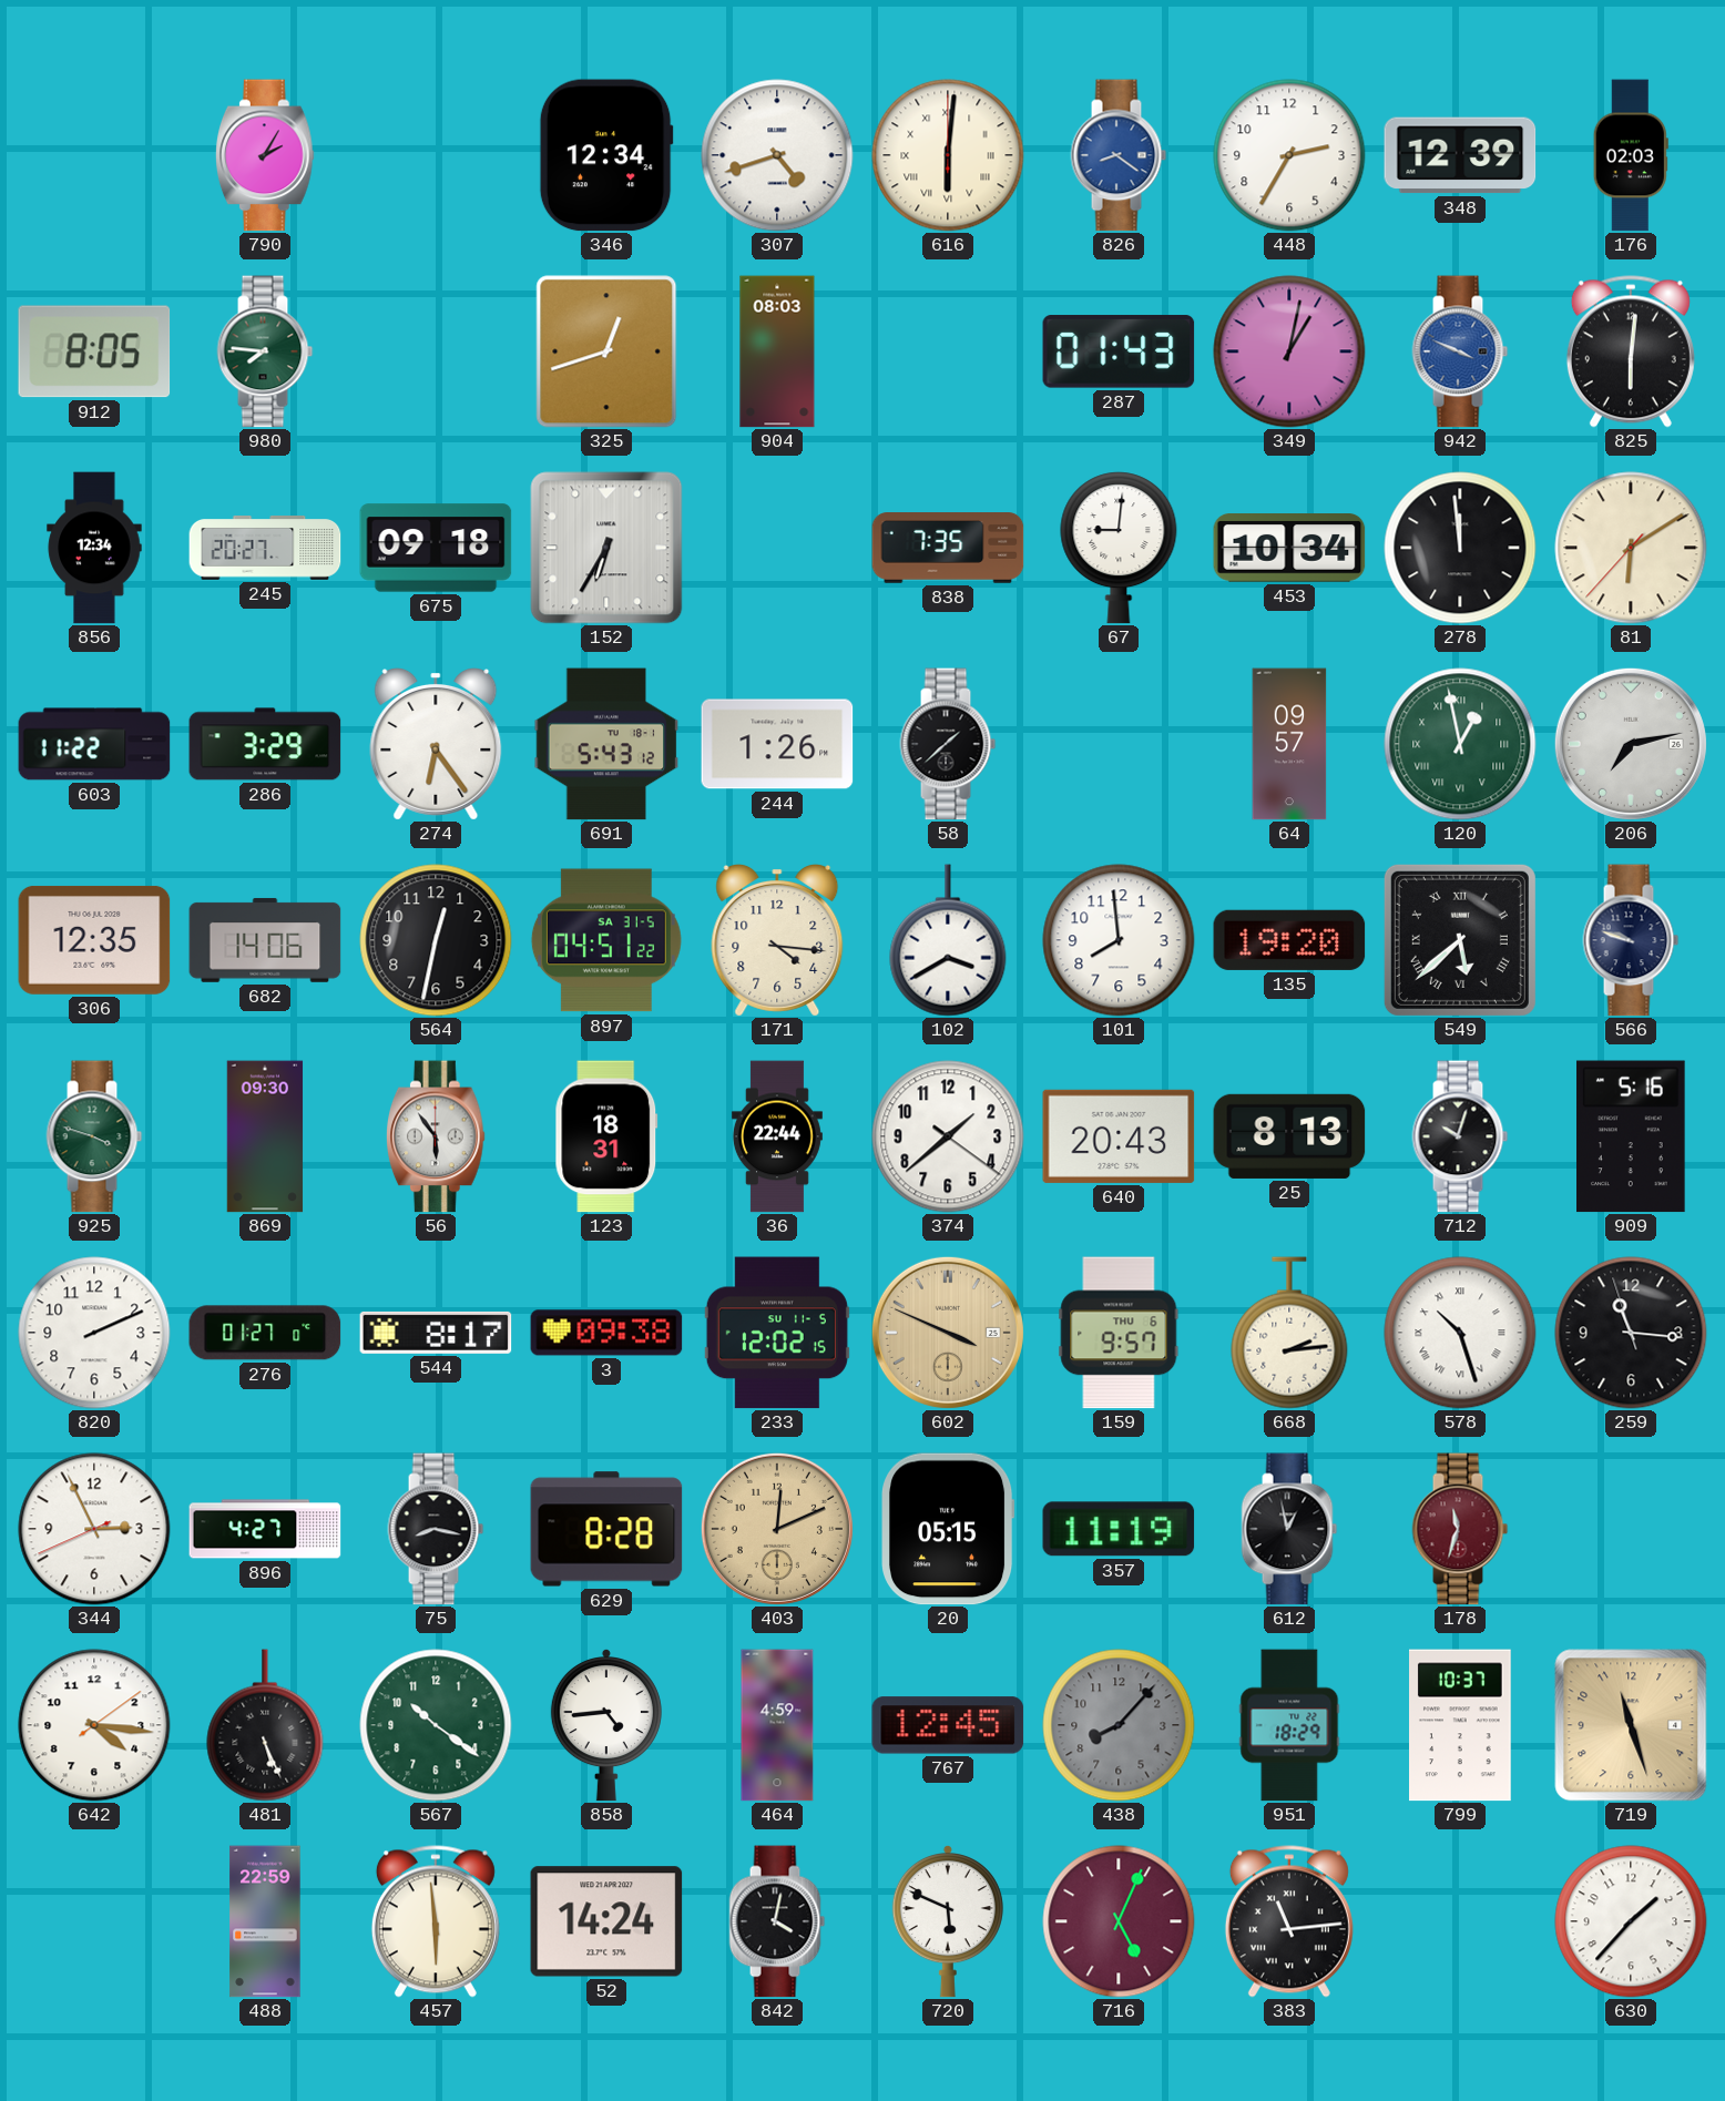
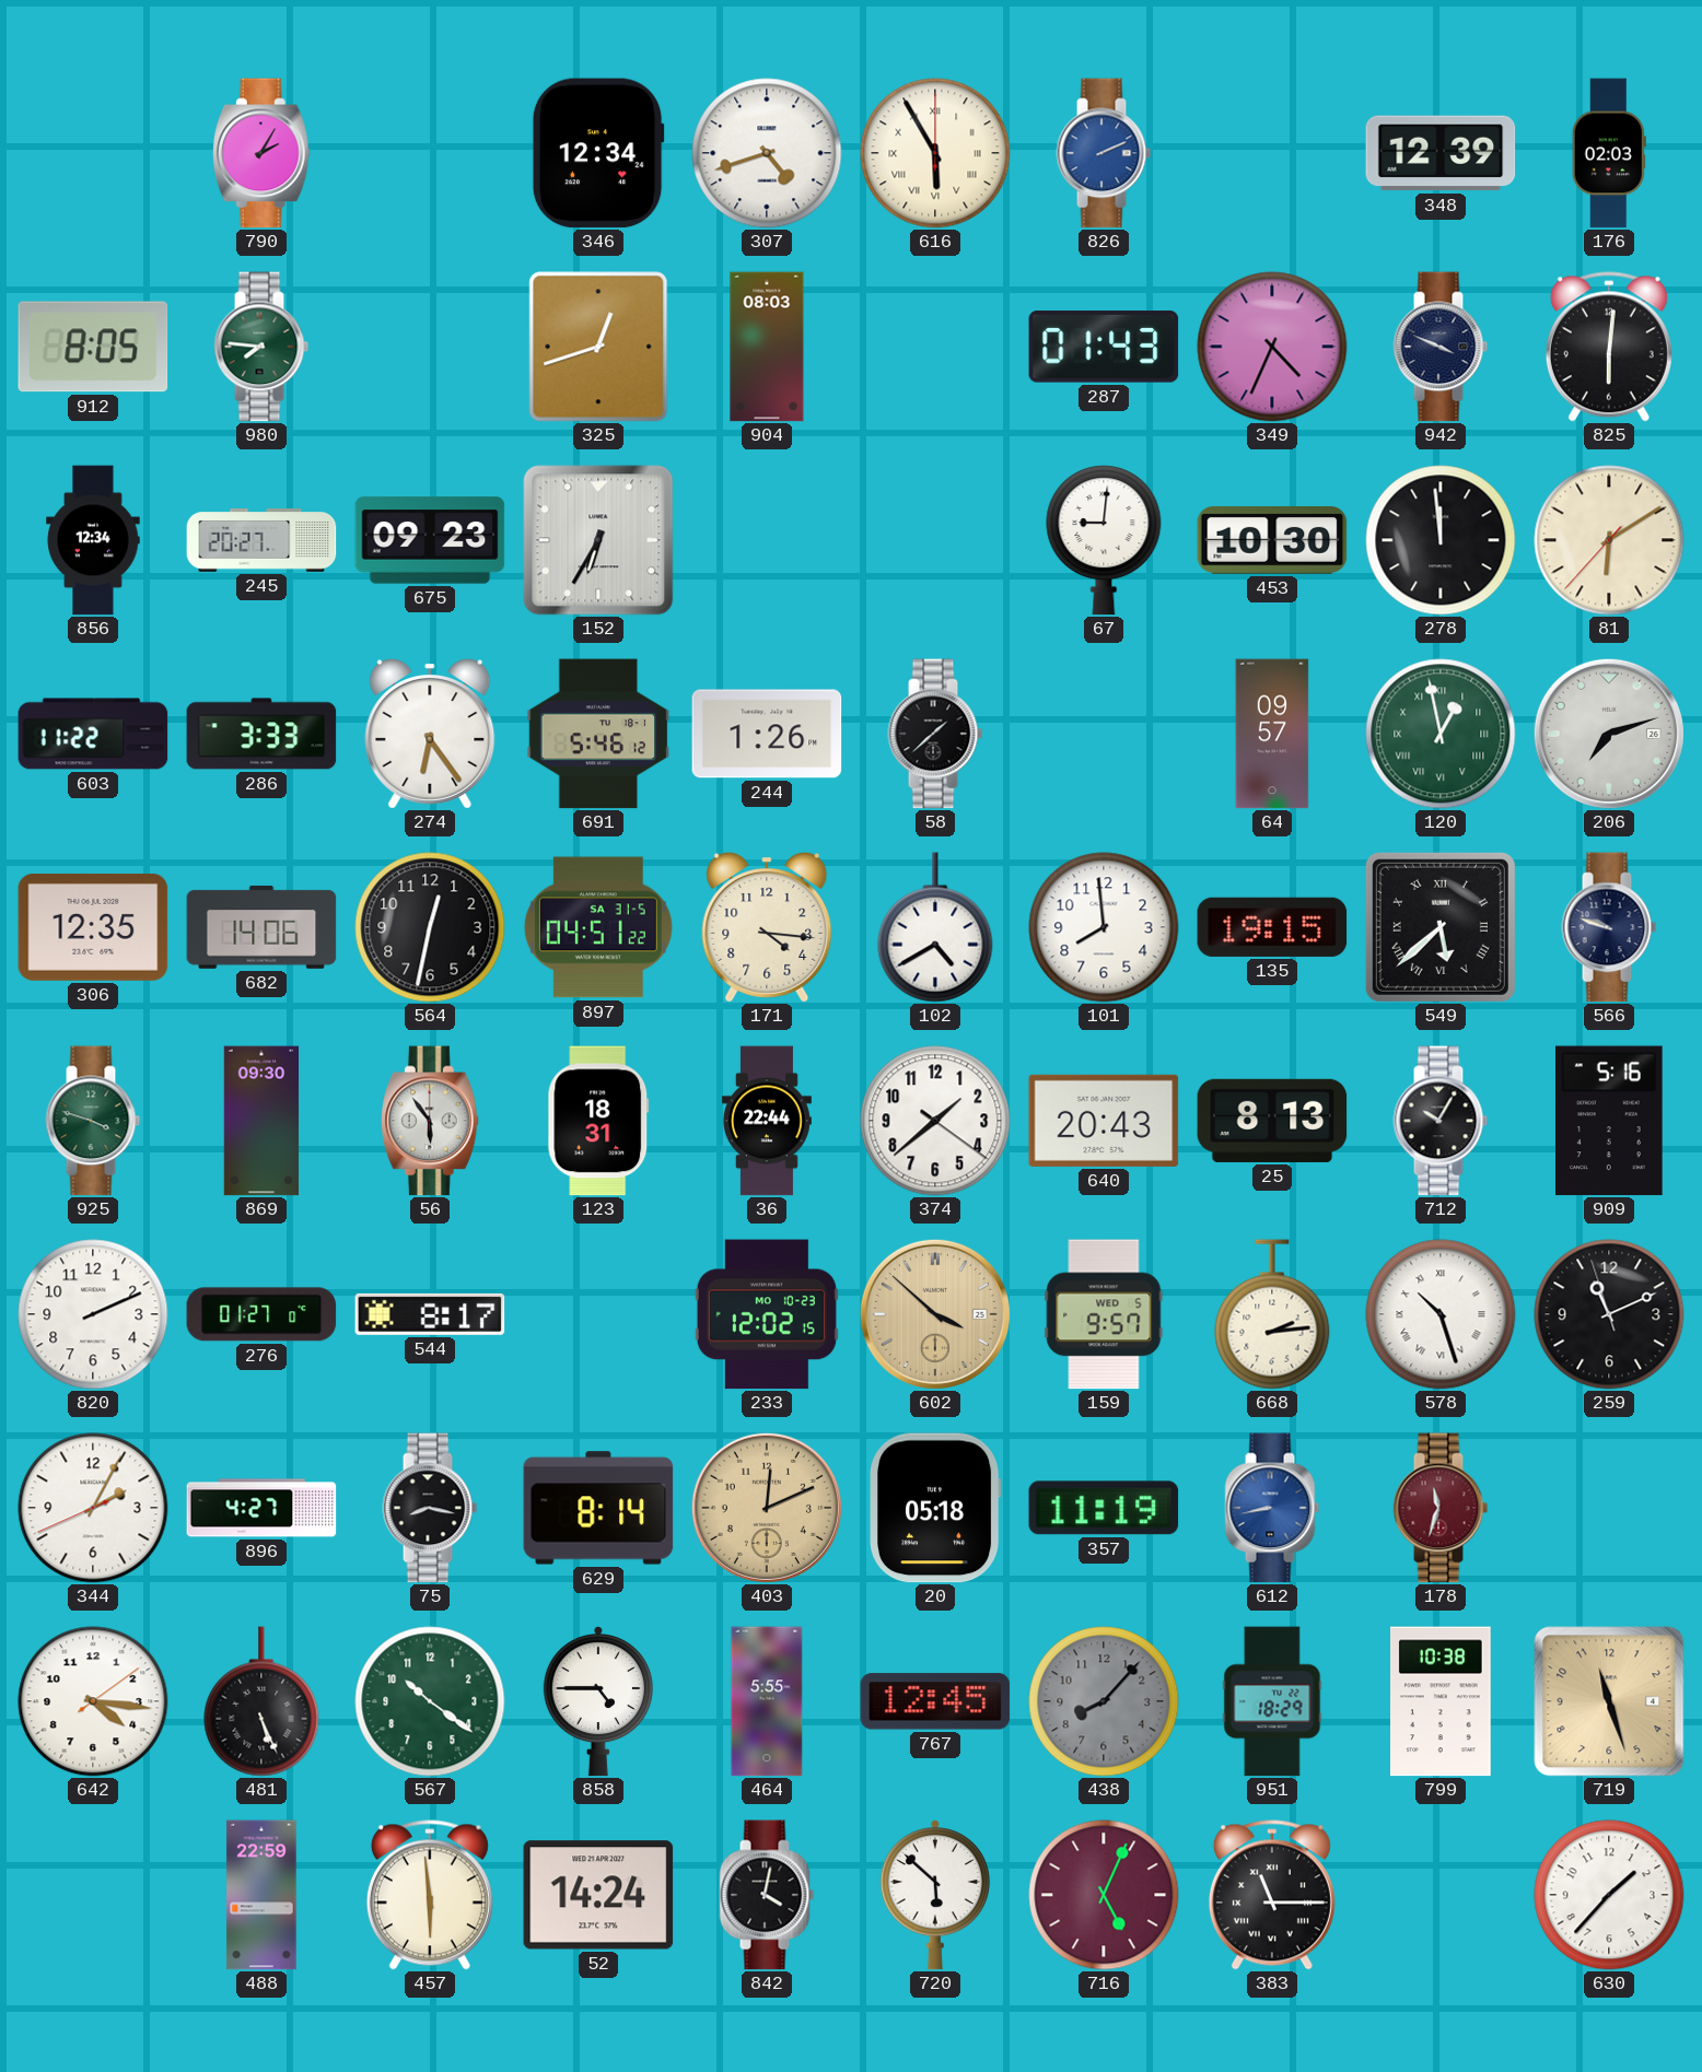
616: 6:01 -> 5:55
826: 8:21 -> 2:11
448: 2:35 -> none
349: 1:02 -> 4:34
942 dial: blue -> navy
675: 09:18 -> 09:23
838: 7:35 -> none
453: 10:34 -> 10:30
286: 3:29 -> 3:33
691: 5:43 -> 5:46
206: 7:13 -> 7:12
102: 3:40 -> 4:40
135: 19:20 -> 19:15
712: 10:03 -> 10:05
3: 09:38 -> none
233 date: SU 11-5 -> MO 10-23
602: 3:49 -> 3:52
159 date: THU 6 -> WED 5
259: 11:15 -> 11:10
344: 2:55 -> 2:04
629: 8:28 -> 8:14
20: 05:15 -> 05:18
612: 12:58 -> 8:43
612 dial: black -> blue
858: 4:44 -> 4:45
464: 4:59 -> 5:55
799: 10:37 -> 10:38
720: 5:49 -> 5:52
383: 11:14 -> 11:15
